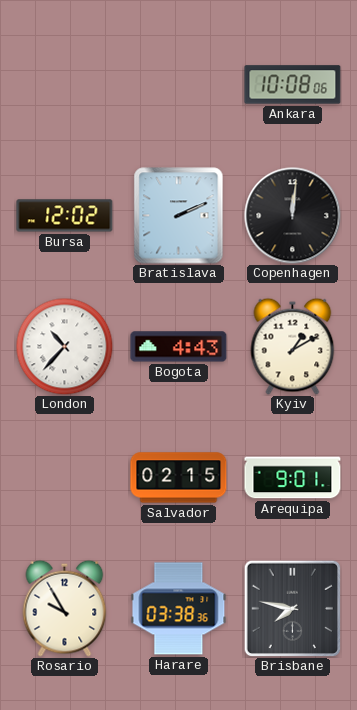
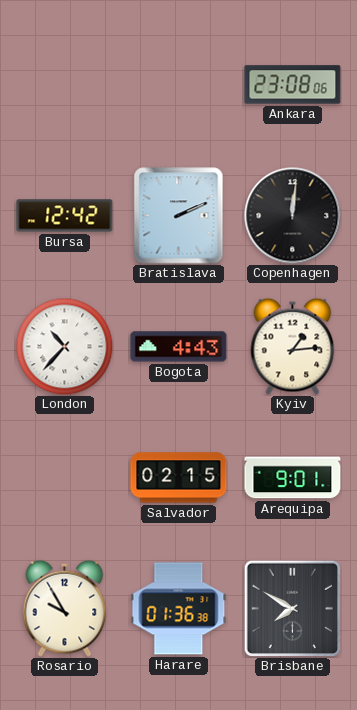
Ankara: 10:08 -> 23:08
Bursa: 12:02 -> 12:42
Kyiv: 1:10 -> 1:14
Harare: 03:38 -> 01:36
Brisbane: 7:47 -> 7:50
